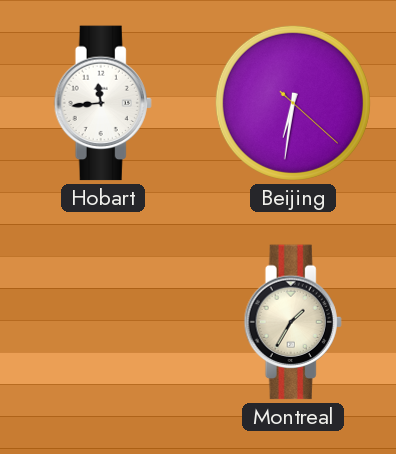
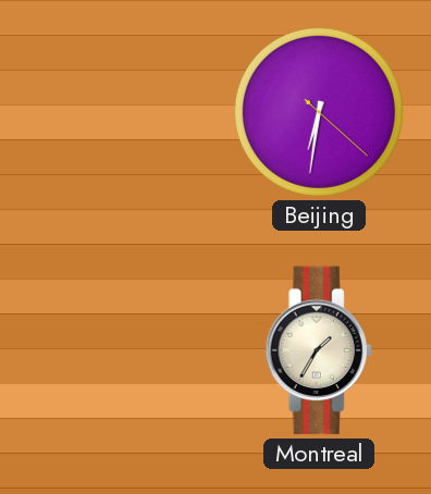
Hobart: 11:44 -> none
